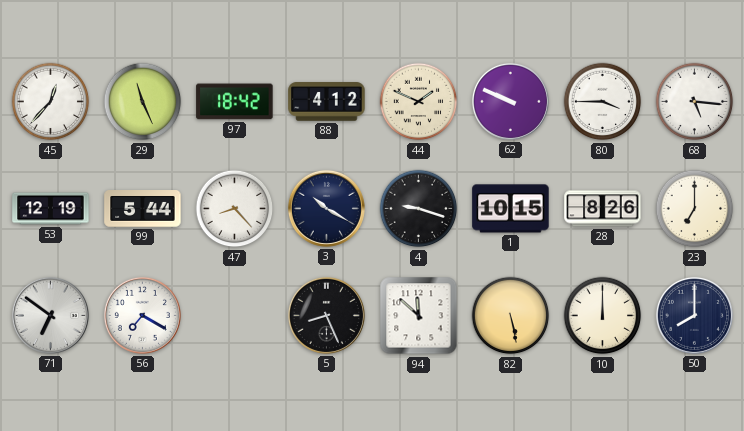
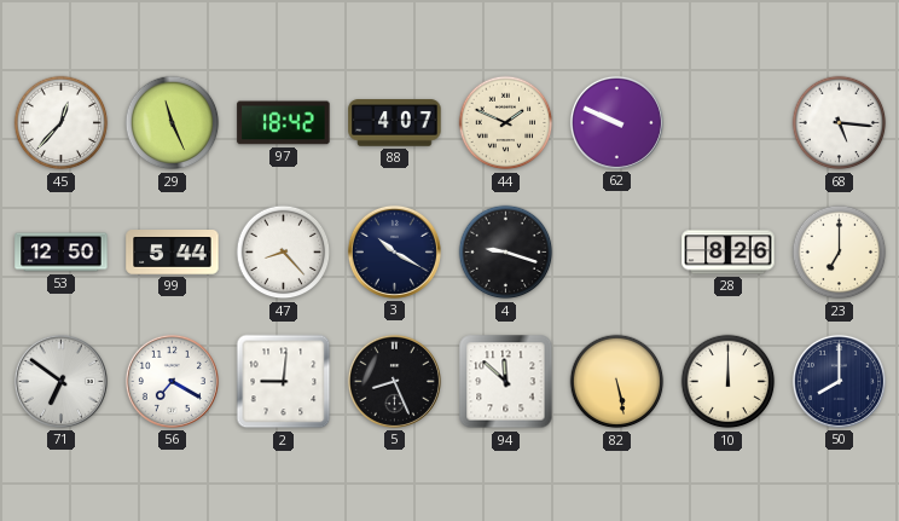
88: 4:12 -> 4:07
80: 3:45 -> none
53: 12:19 -> 12:50
1: 10:15 -> none
2: none -> 9:01
